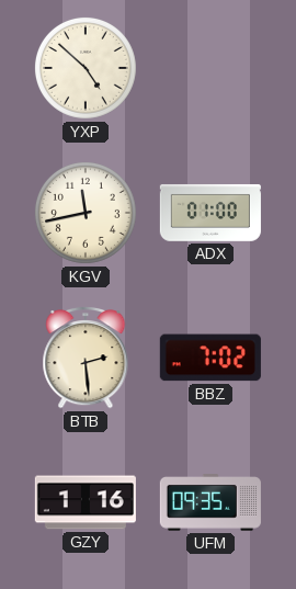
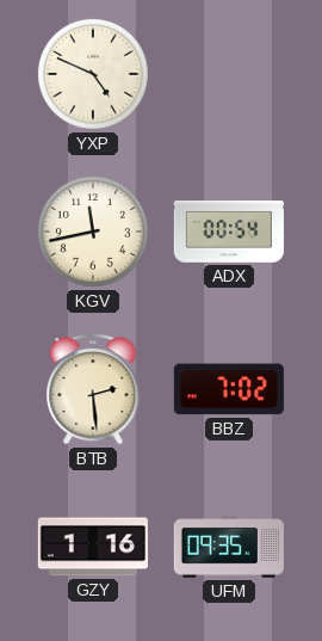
YXP: 4:52 -> 4:49
ADX: 01:00 -> 00:54
